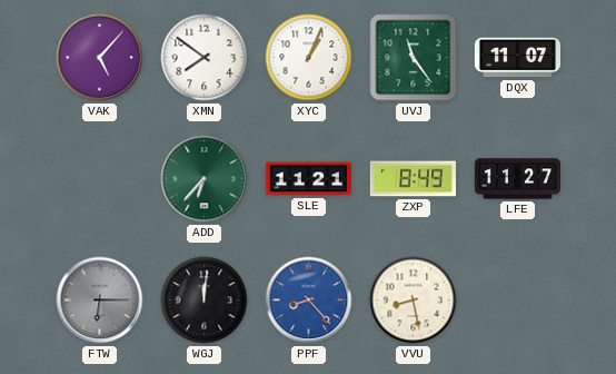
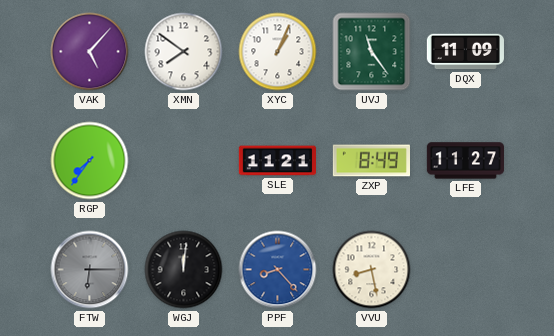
DQX: 11:07 -> 11:09
RGP: none -> 7:36
ADD: 6:37 -> none
